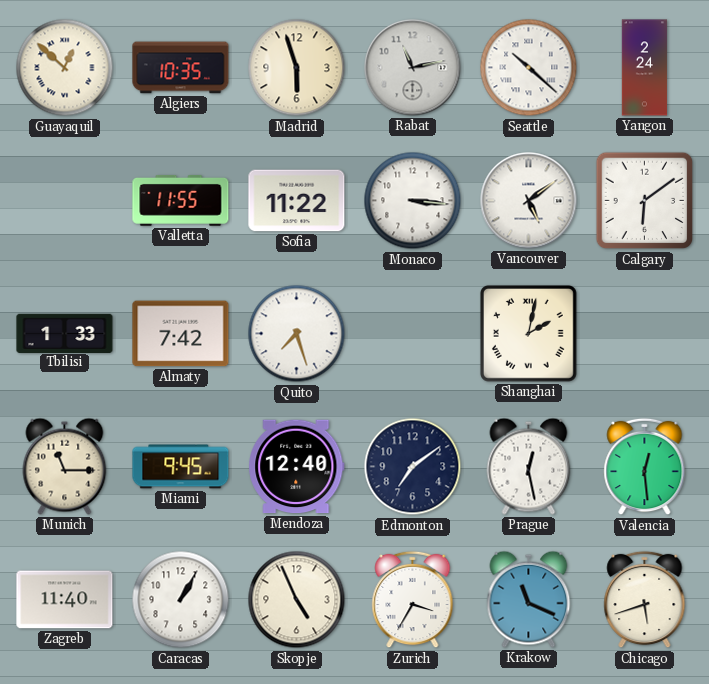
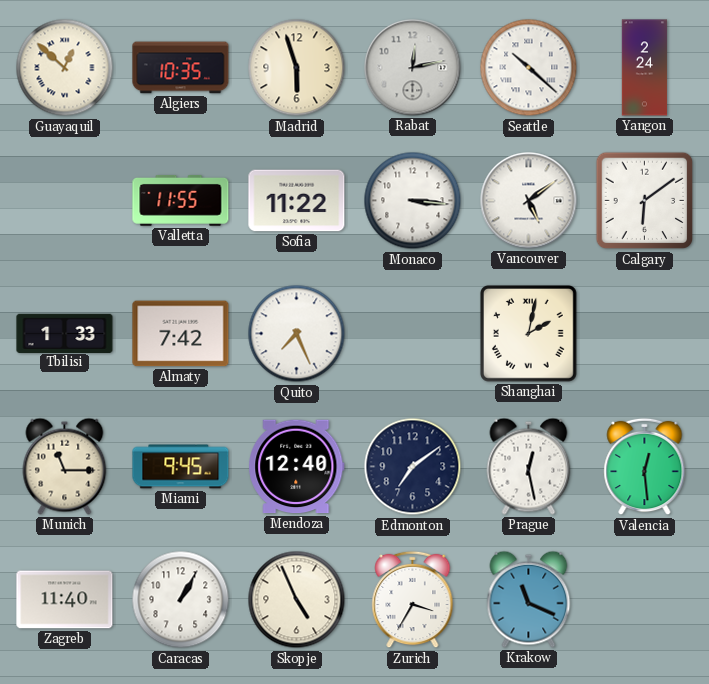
Rabat: 11:13 -> 12:13
Quito: 7:27 -> 7:26
Chicago: 5:42 -> none
